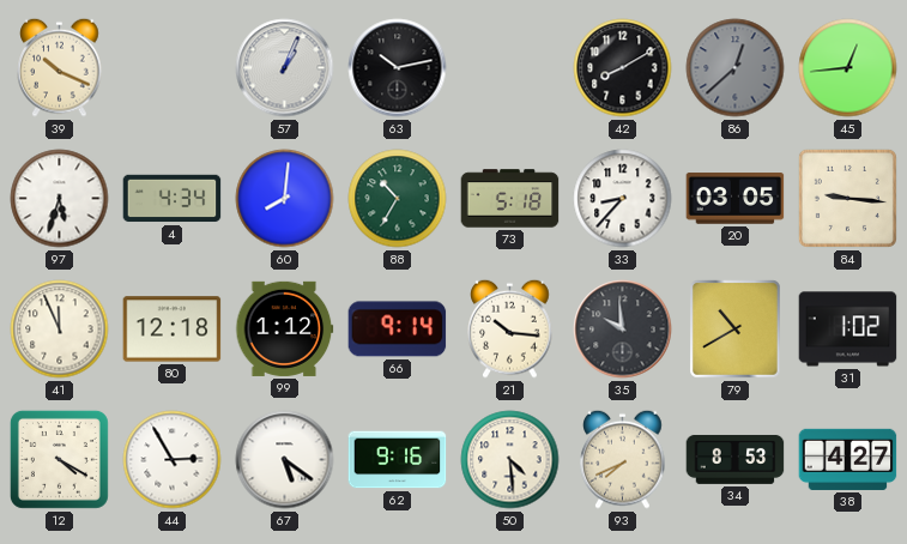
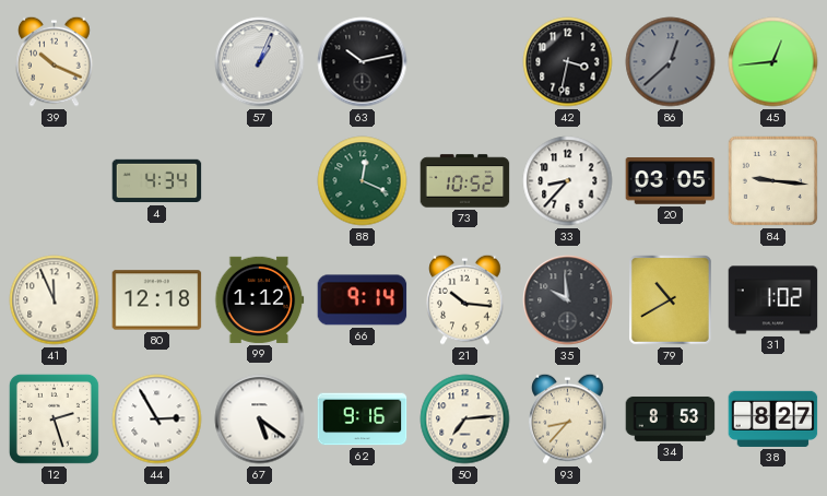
42: 8:10 -> 3:32
97: 5:33 -> none
60: 8:01 -> none
88: 10:35 -> 12:19
73: 5:18 -> 10:52
12: 4:20 -> 2:27
50: 4:29 -> 7:14
93: 7:41 -> 8:37
38: 4:27 -> 8:27
